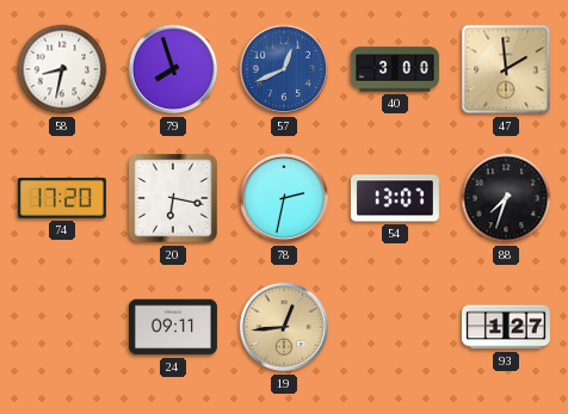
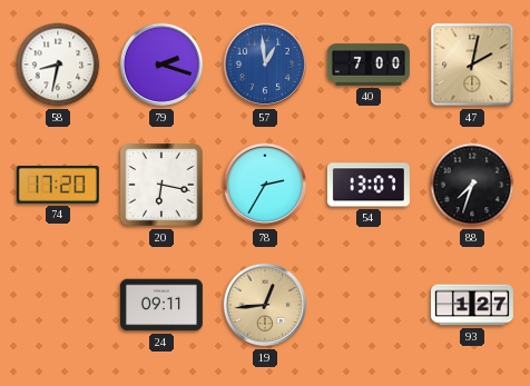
79: 7:57 -> 2:18
57: 12:41 -> 12:59
40: 3:00 -> 7:00
47: 1:59 -> 2:02
78: 2:32 -> 2:35
